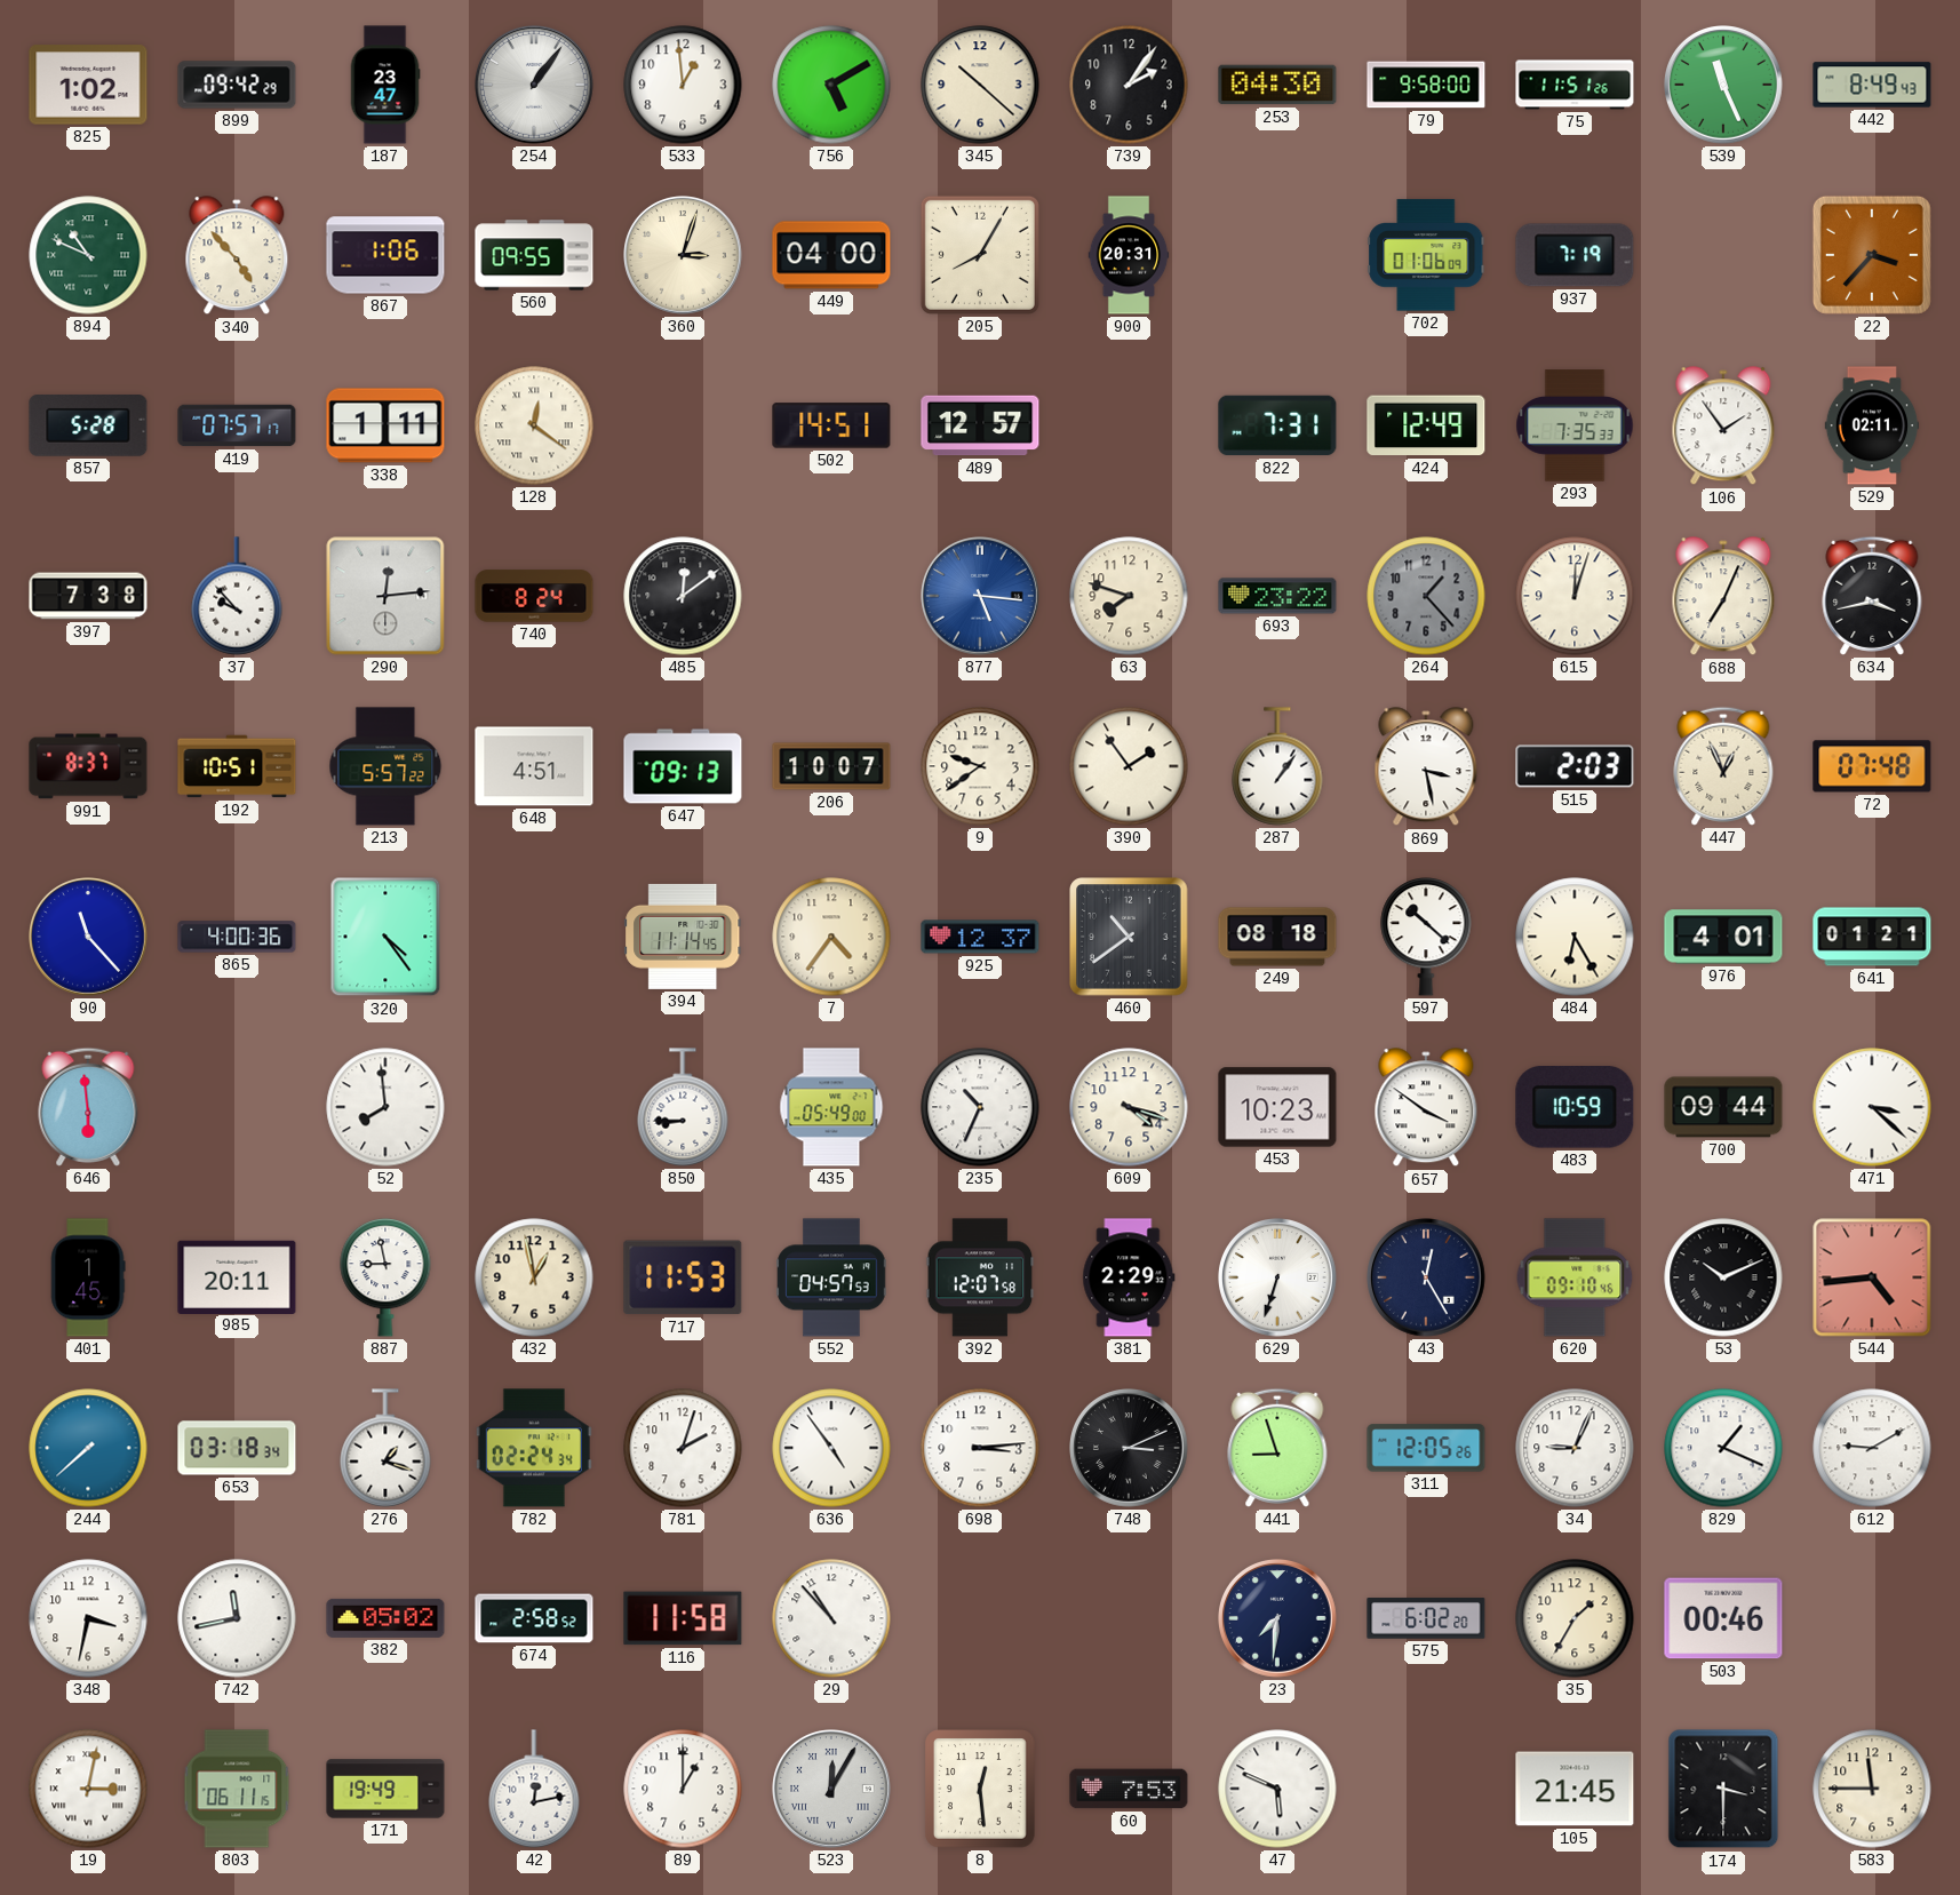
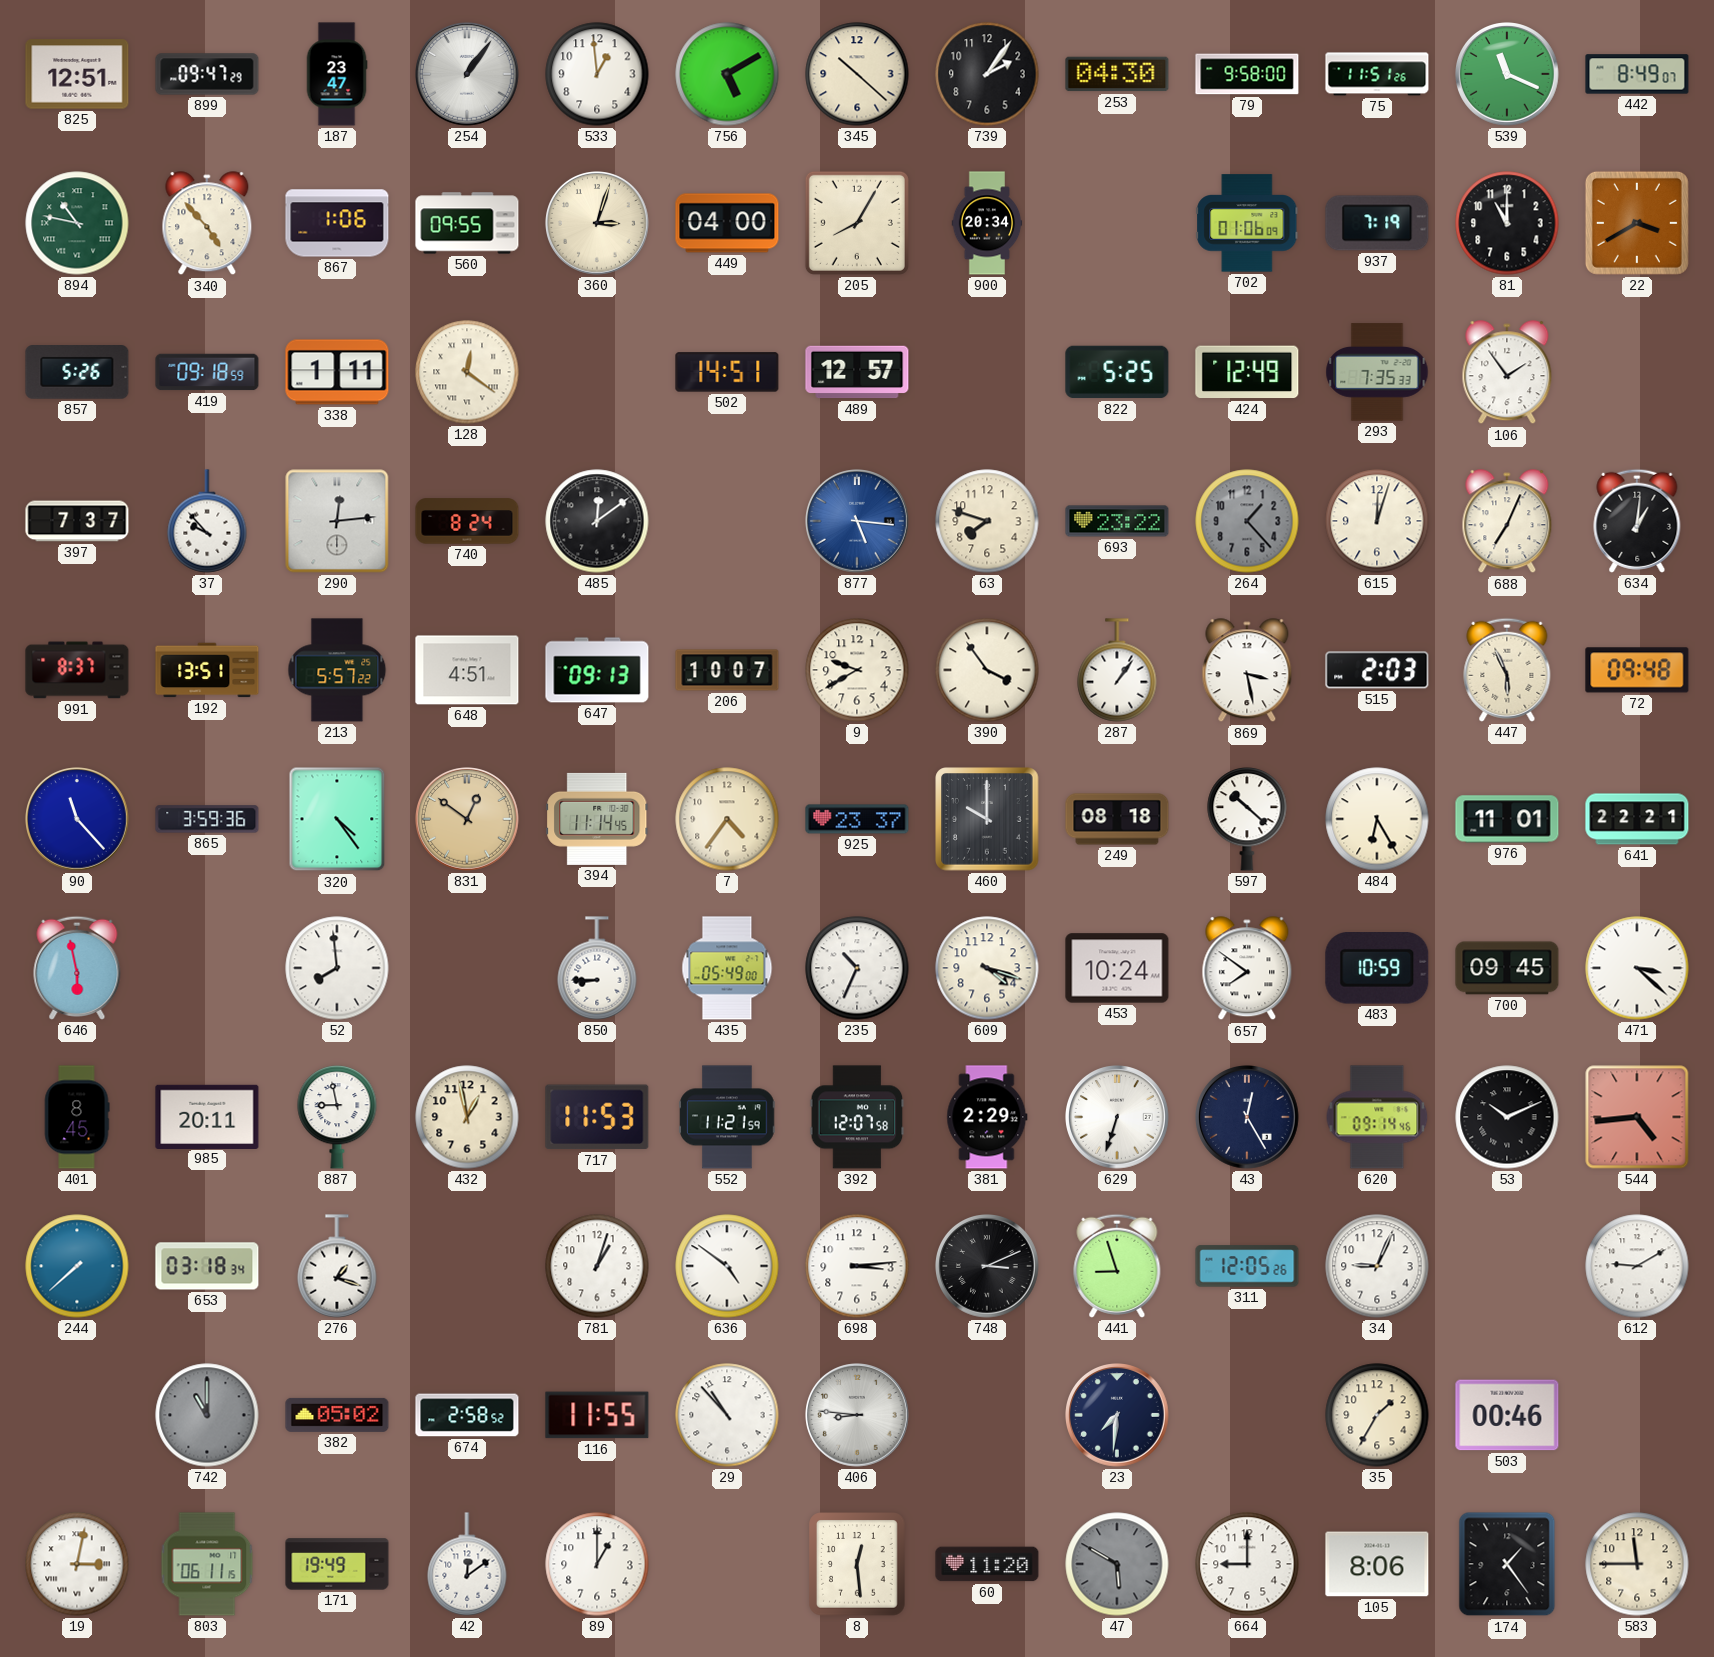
825: 1:02 -> 12:51
899: 09:42 -> 09:47
539: 11:26 -> 11:19
442: 8:49:43 -> 8:49:07
894: 10:49 -> 10:47
900: 20:31 -> 20:34
81: none -> 11:00
22: 3:37 -> 3:40
857: 5:28 -> 5:26
419: 07:57 -> 09:18
822: 7:31 -> 5:25
529: 02:11 -> none
397: 7:38 -> 7:37
634: 3:43 -> 1:01
192: 10:51 -> 13:51
9: 9:39 -> 9:40
390: 1:54 -> 3:54
447: 12:56 -> 5:56
72: 07:48 -> 09:48
865: 4:00 -> 3:59
831: none -> 12:51
925: 12:37 -> 23:37
460: 10:39 -> 10:00
976: 4:01 -> 11:01
641: 01:21 -> 22:21
646: 5:59 -> 5:58
453: 10:23 -> 10:24
657: 3:51 -> 7:51
700: 09:44 -> 09:45
401: 1:45 -> 8:45
552: 04:57 -> 11:21
620: 09:10 -> 09:14
782: 02:24 -> none
781: 2:03 -> 1:03
636: 4:54 -> 4:51
829: 1:19 -> none
348: 3:32 -> none
742: 11:43 -> 11:00
742 dial: white -> grey
116: 11:58 -> 11:55
406: none -> 8:46
575: 6:02 -> none
42: 12:13 -> 12:09
523: 12:05 -> none
60: 7:53 -> 11:20
47: 5:49 -> 5:50
47 dial: white -> grey
664: none -> 9:00
105: 21:45 -> 8:06
174: 3:30 -> 1:24
